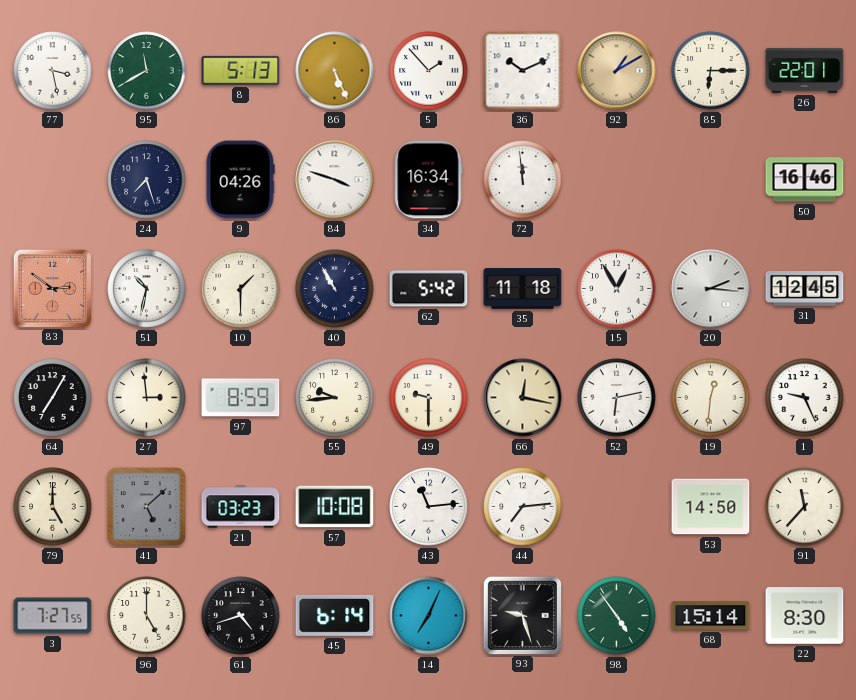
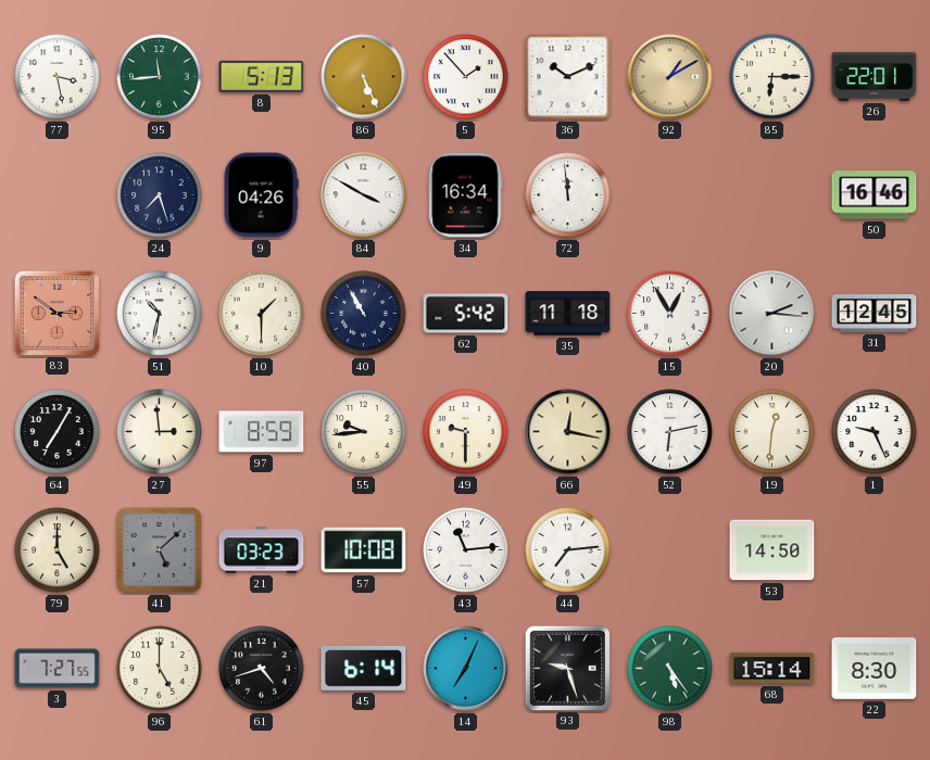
95: 11:40 -> 11:44
84: 3:48 -> 3:50
91: 11:37 -> none
98: 4:54 -> 5:24
